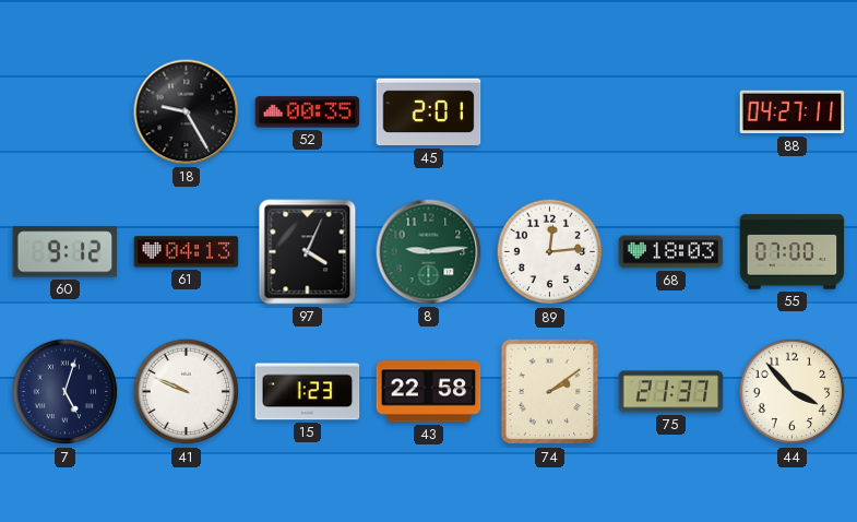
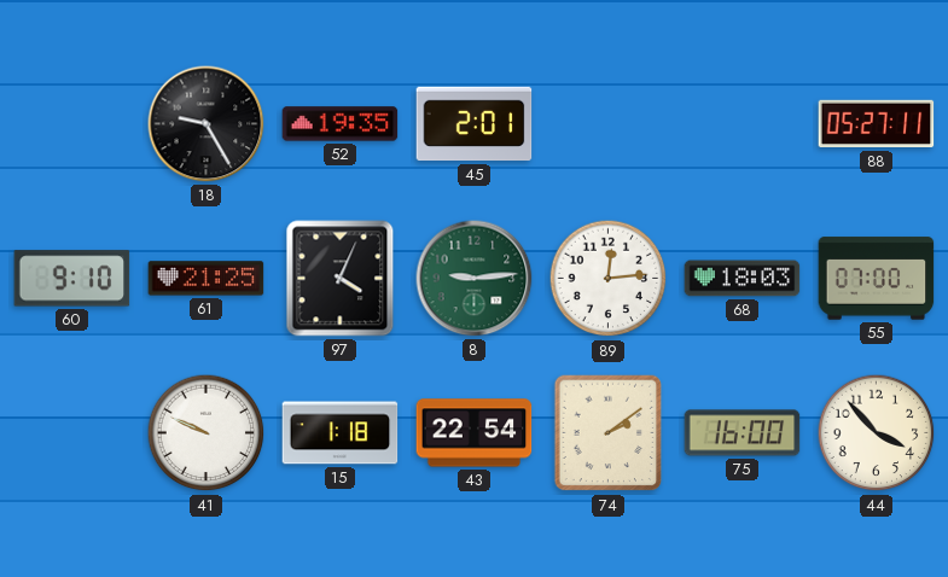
52: 00:35 -> 19:35
88: 04:27 -> 05:27
60: 9:12 -> 9:10
61: 04:13 -> 21:25
7: 5:03 -> none
15: 1:23 -> 1:18
43: 22:58 -> 22:54
75: 21:37 -> 16:00
